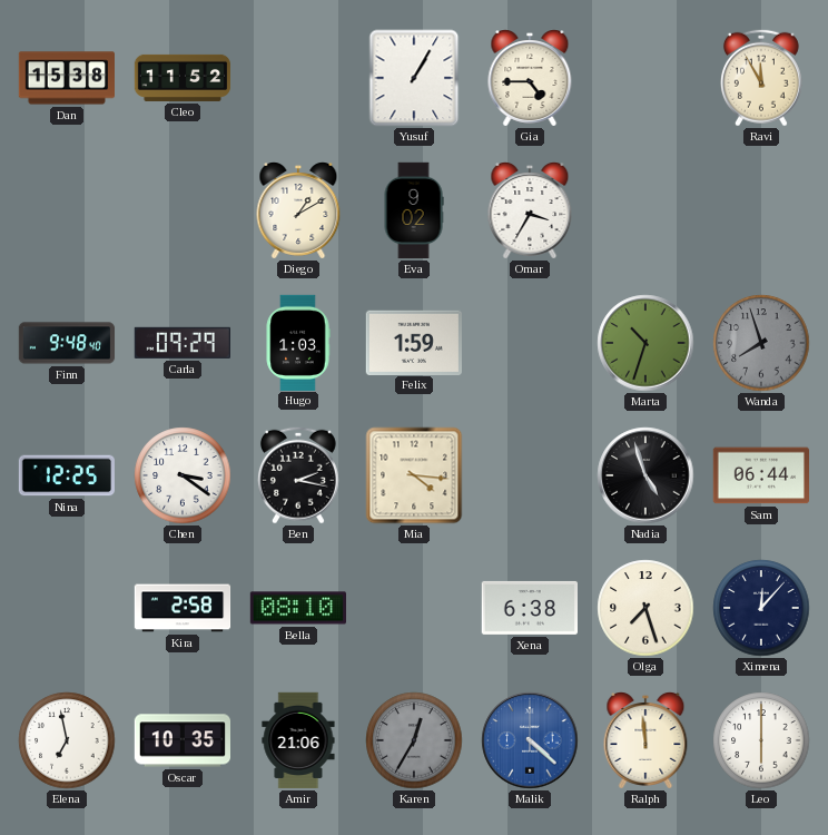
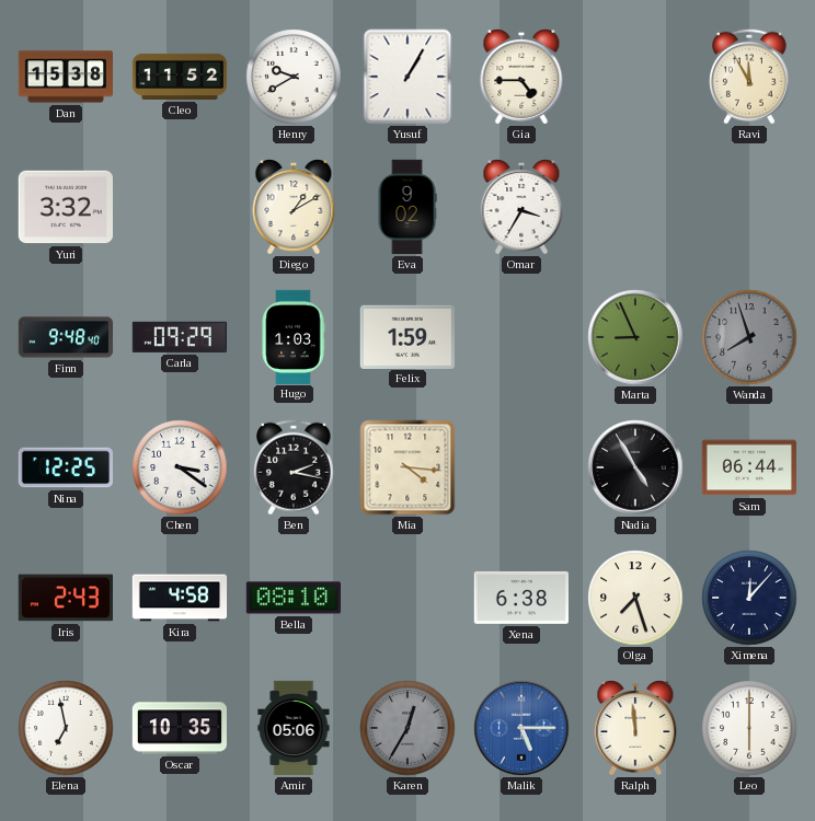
Henry: none -> 9:40
Yuri: none -> 3:32
Marta: 10:33 -> 8:56
Nadia: 4:57 -> 4:55
Iris: none -> 2:43
Kira: 2:58 -> 4:58
Amir: 21:06 -> 05:06
Malik: 4:22 -> 5:15
